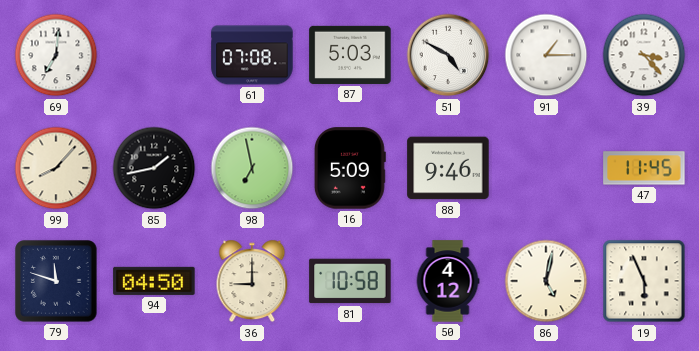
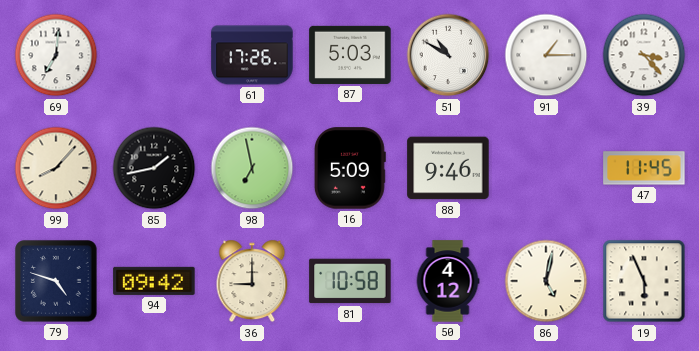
61: 07:08 -> 17:26
51: 4:50 -> 10:50
79: 11:48 -> 4:48
94: 04:50 -> 09:42
